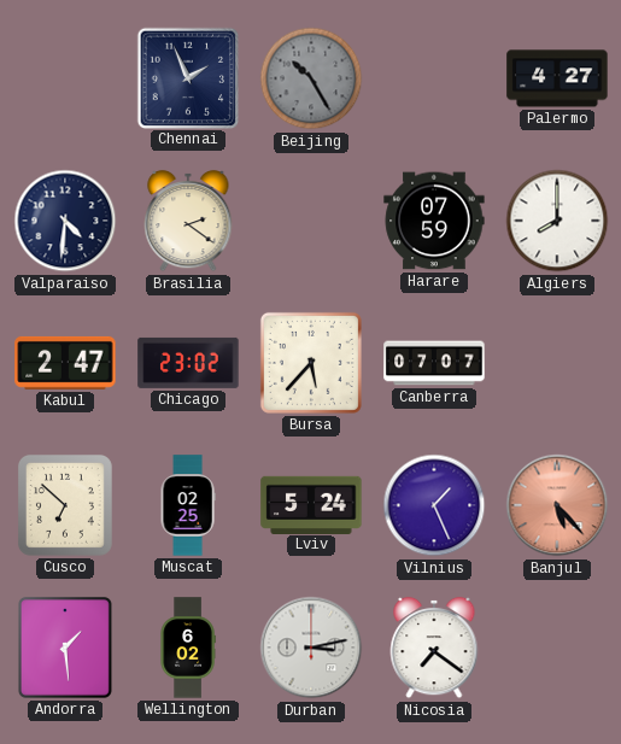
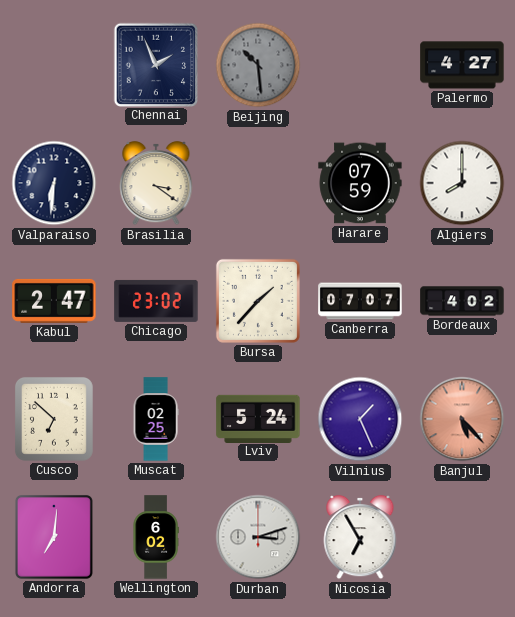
Beijing: 10:25 -> 10:29
Valparaiso: 4:31 -> 6:31
Brasilia: 2:21 -> 3:21
Bursa: 5:37 -> 1:37
Bordeaux: none -> 4:02
Andorra: 1:29 -> 7:01
Durban: 3:13 -> 3:12
Nicosia: 7:21 -> 6:55
